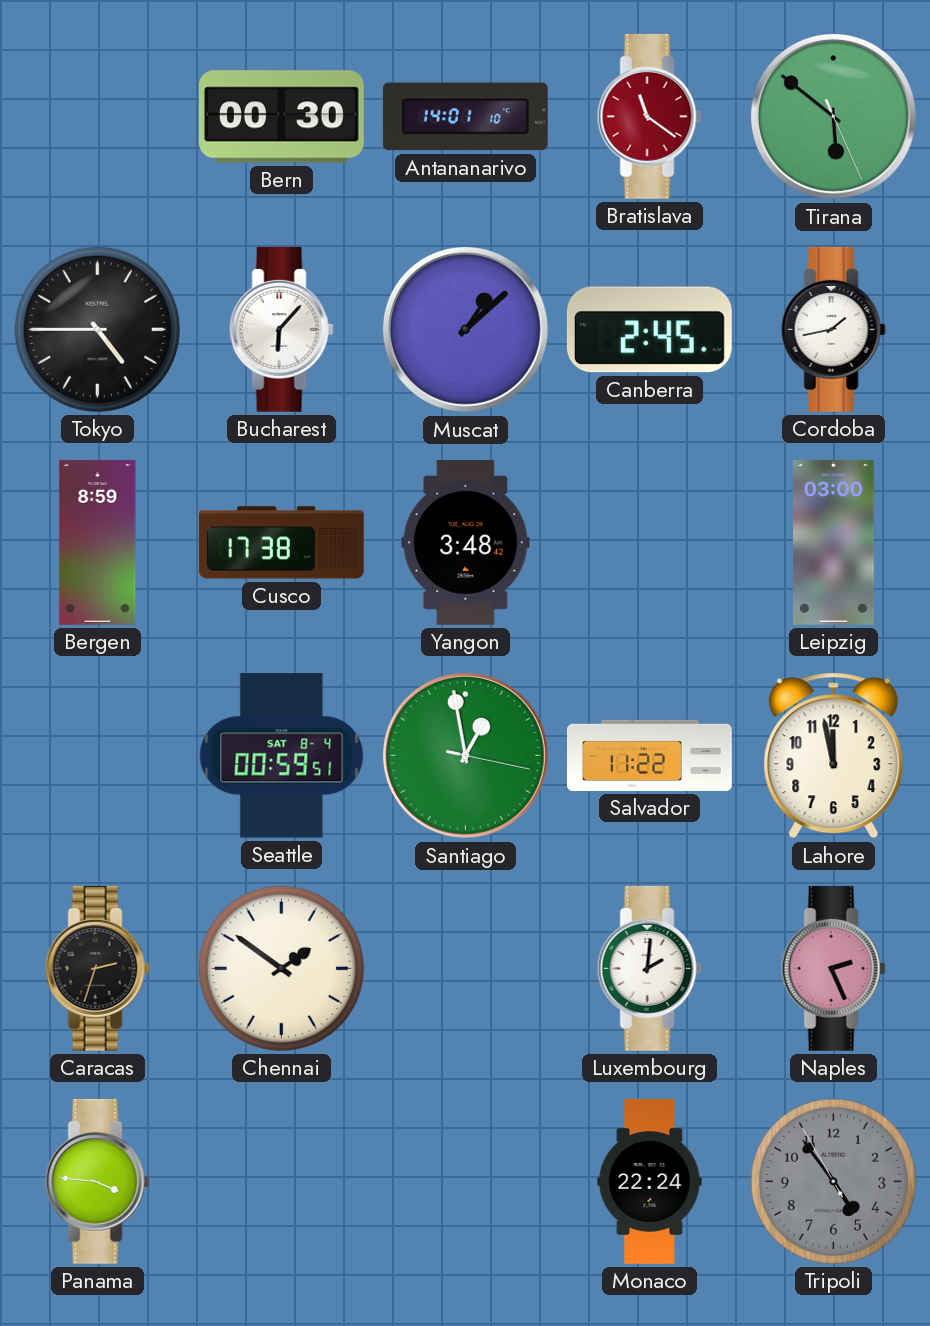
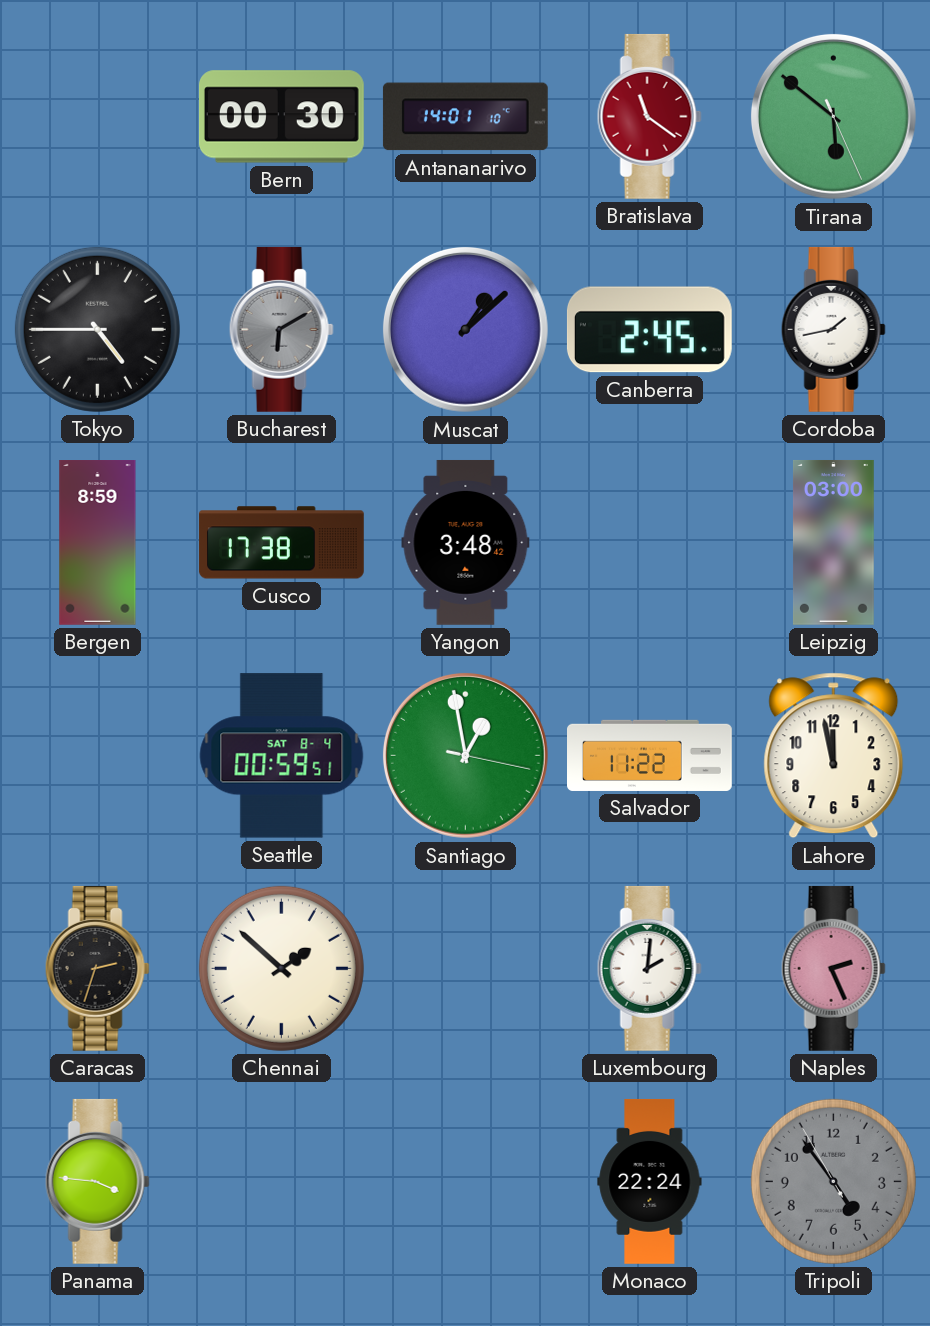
Bucharest: 6:07 -> 6:10
Bucharest dial: white -> grey
Chennai: 1:51 -> 1:52
